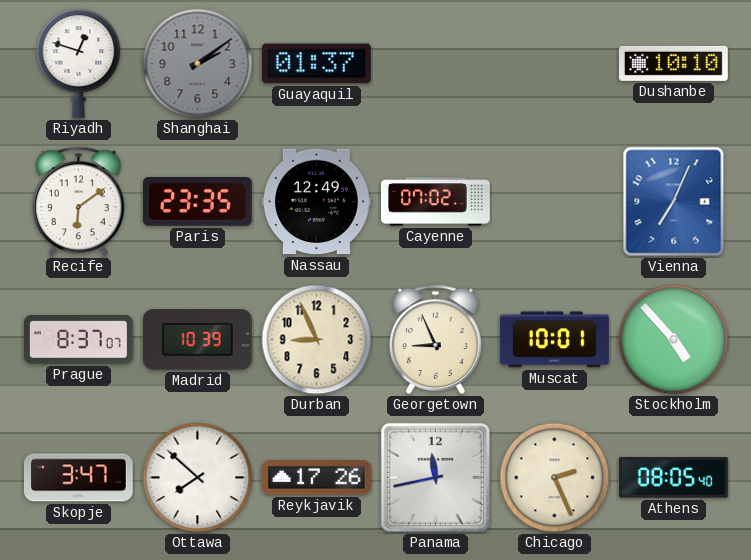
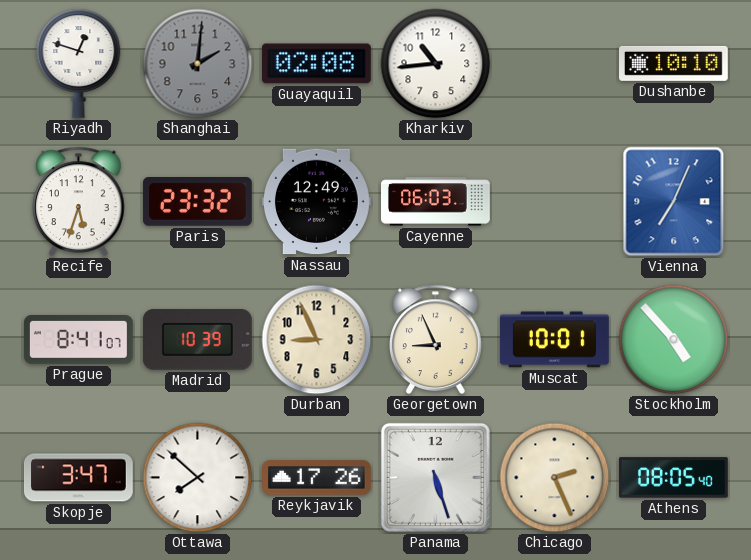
Shanghai: 2:09 -> 2:01
Guayaquil: 01:37 -> 02:08
Kharkiv: none -> 10:44
Recife: 6:09 -> 5:33
Paris: 23:35 -> 23:32
Cayenne: 07:02 -> 06:03
Prague: 8:37 -> 8:41
Panama: 11:43 -> 5:27
